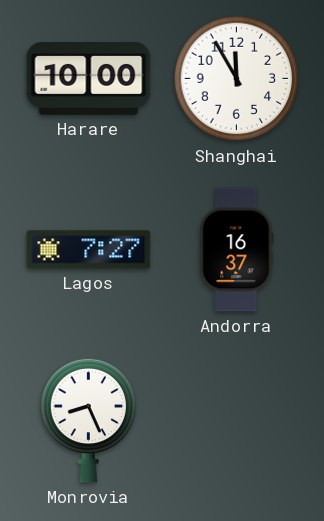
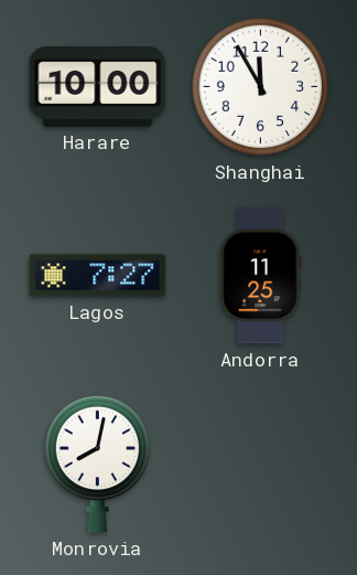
Andorra: 16:37 -> 11:25
Monrovia: 8:26 -> 8:02
